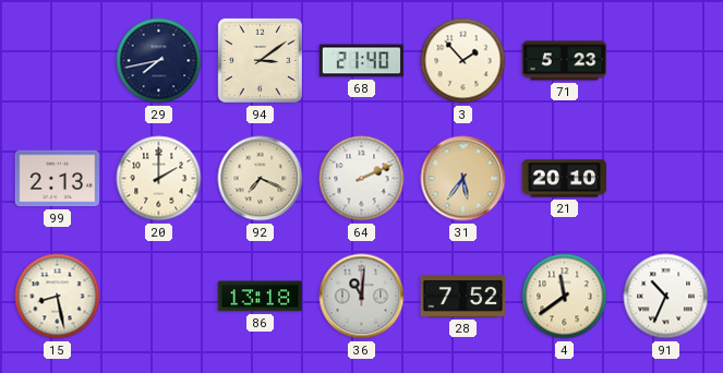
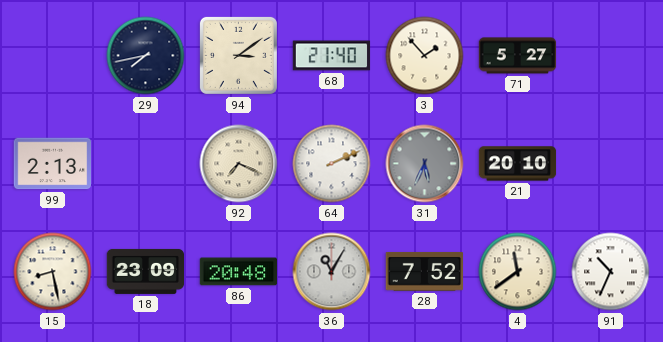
71: 5:23 -> 5:27
20: 2:00 -> none
31: 5:36 -> 5:34
31 dial: champagne -> grey
18: none -> 23:09
86: 13:18 -> 20:48
36: 11:01 -> 11:05
